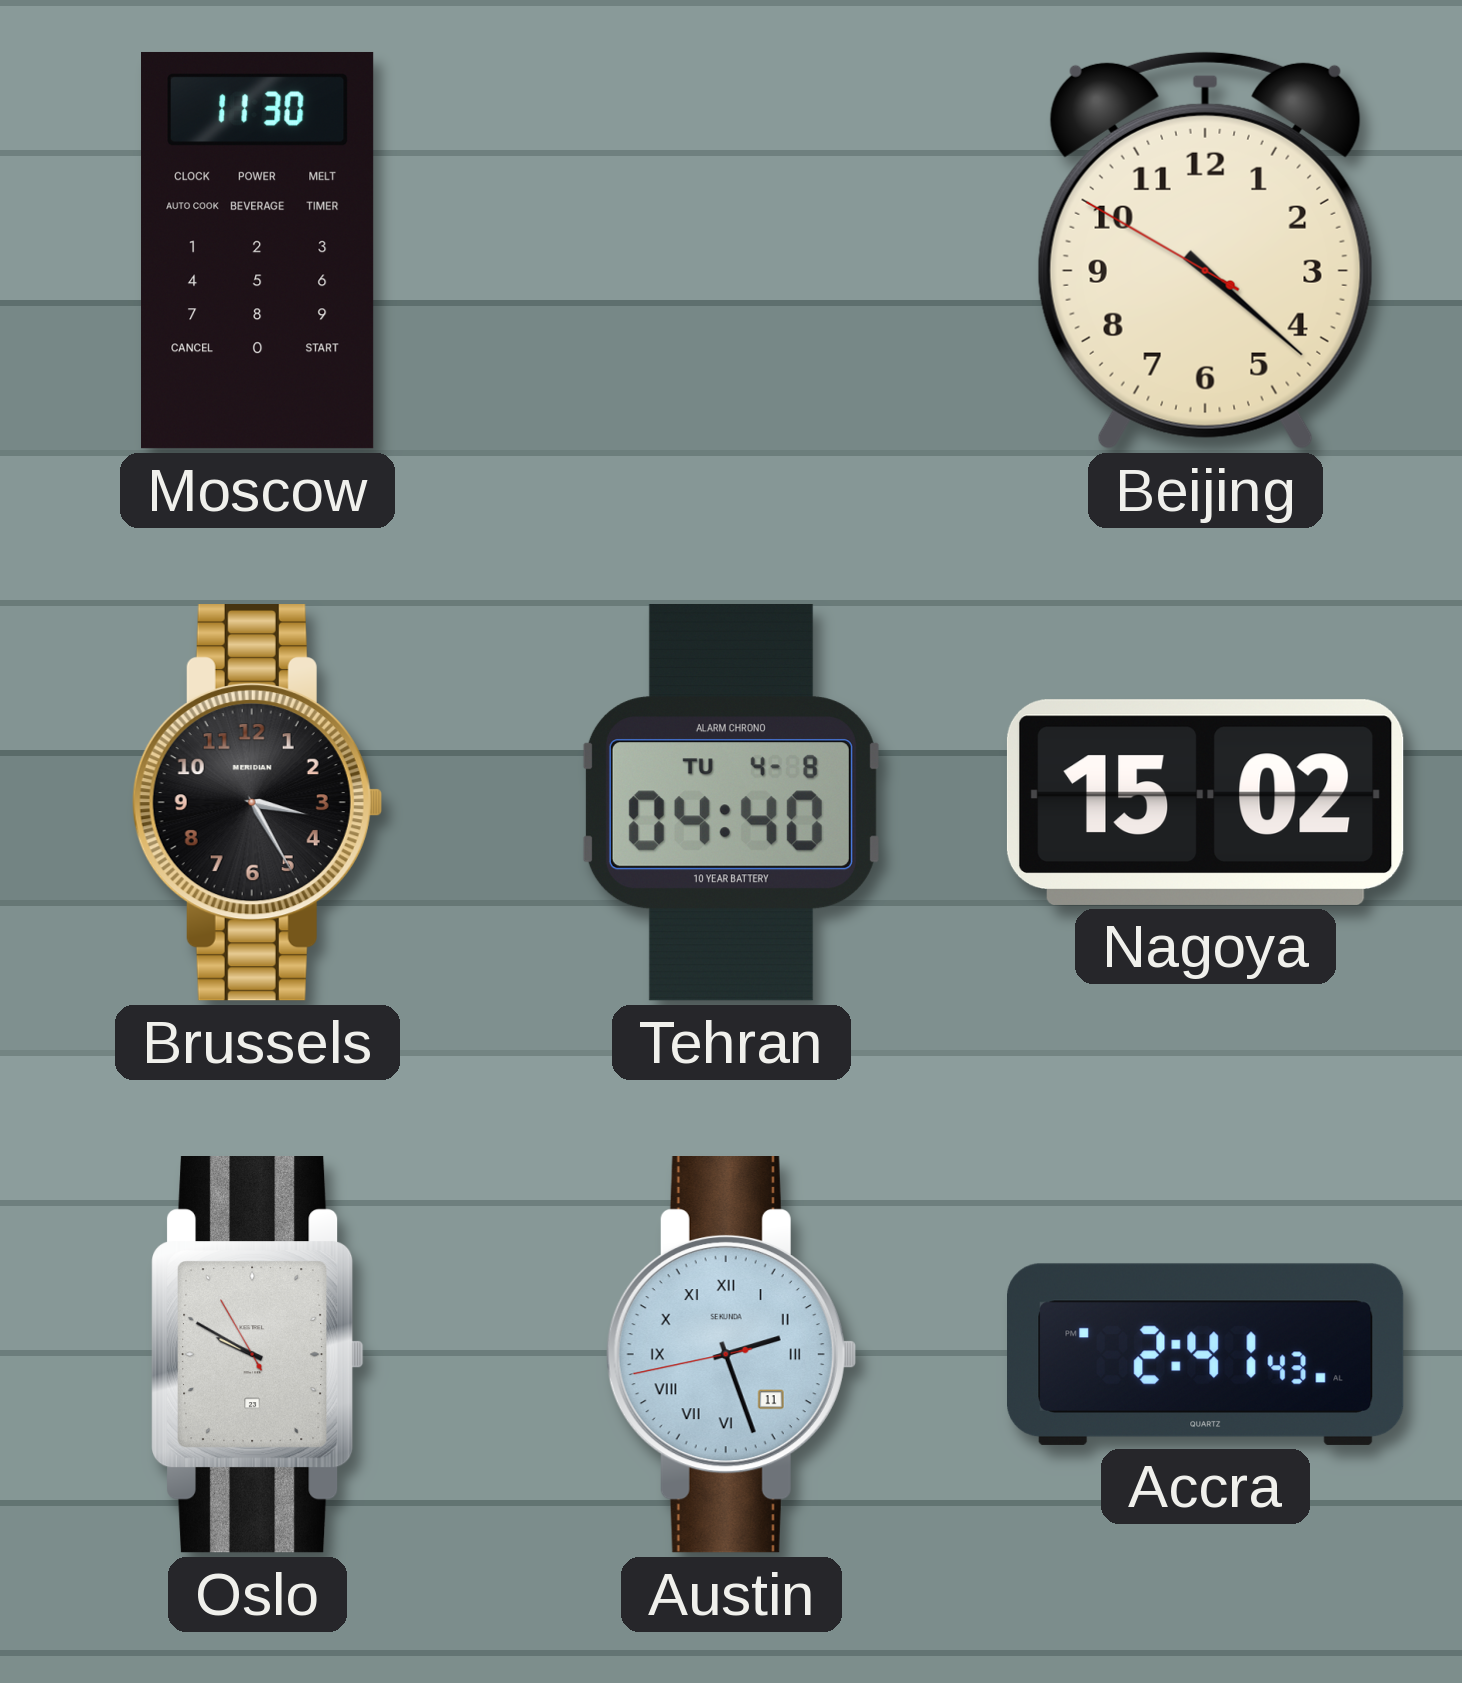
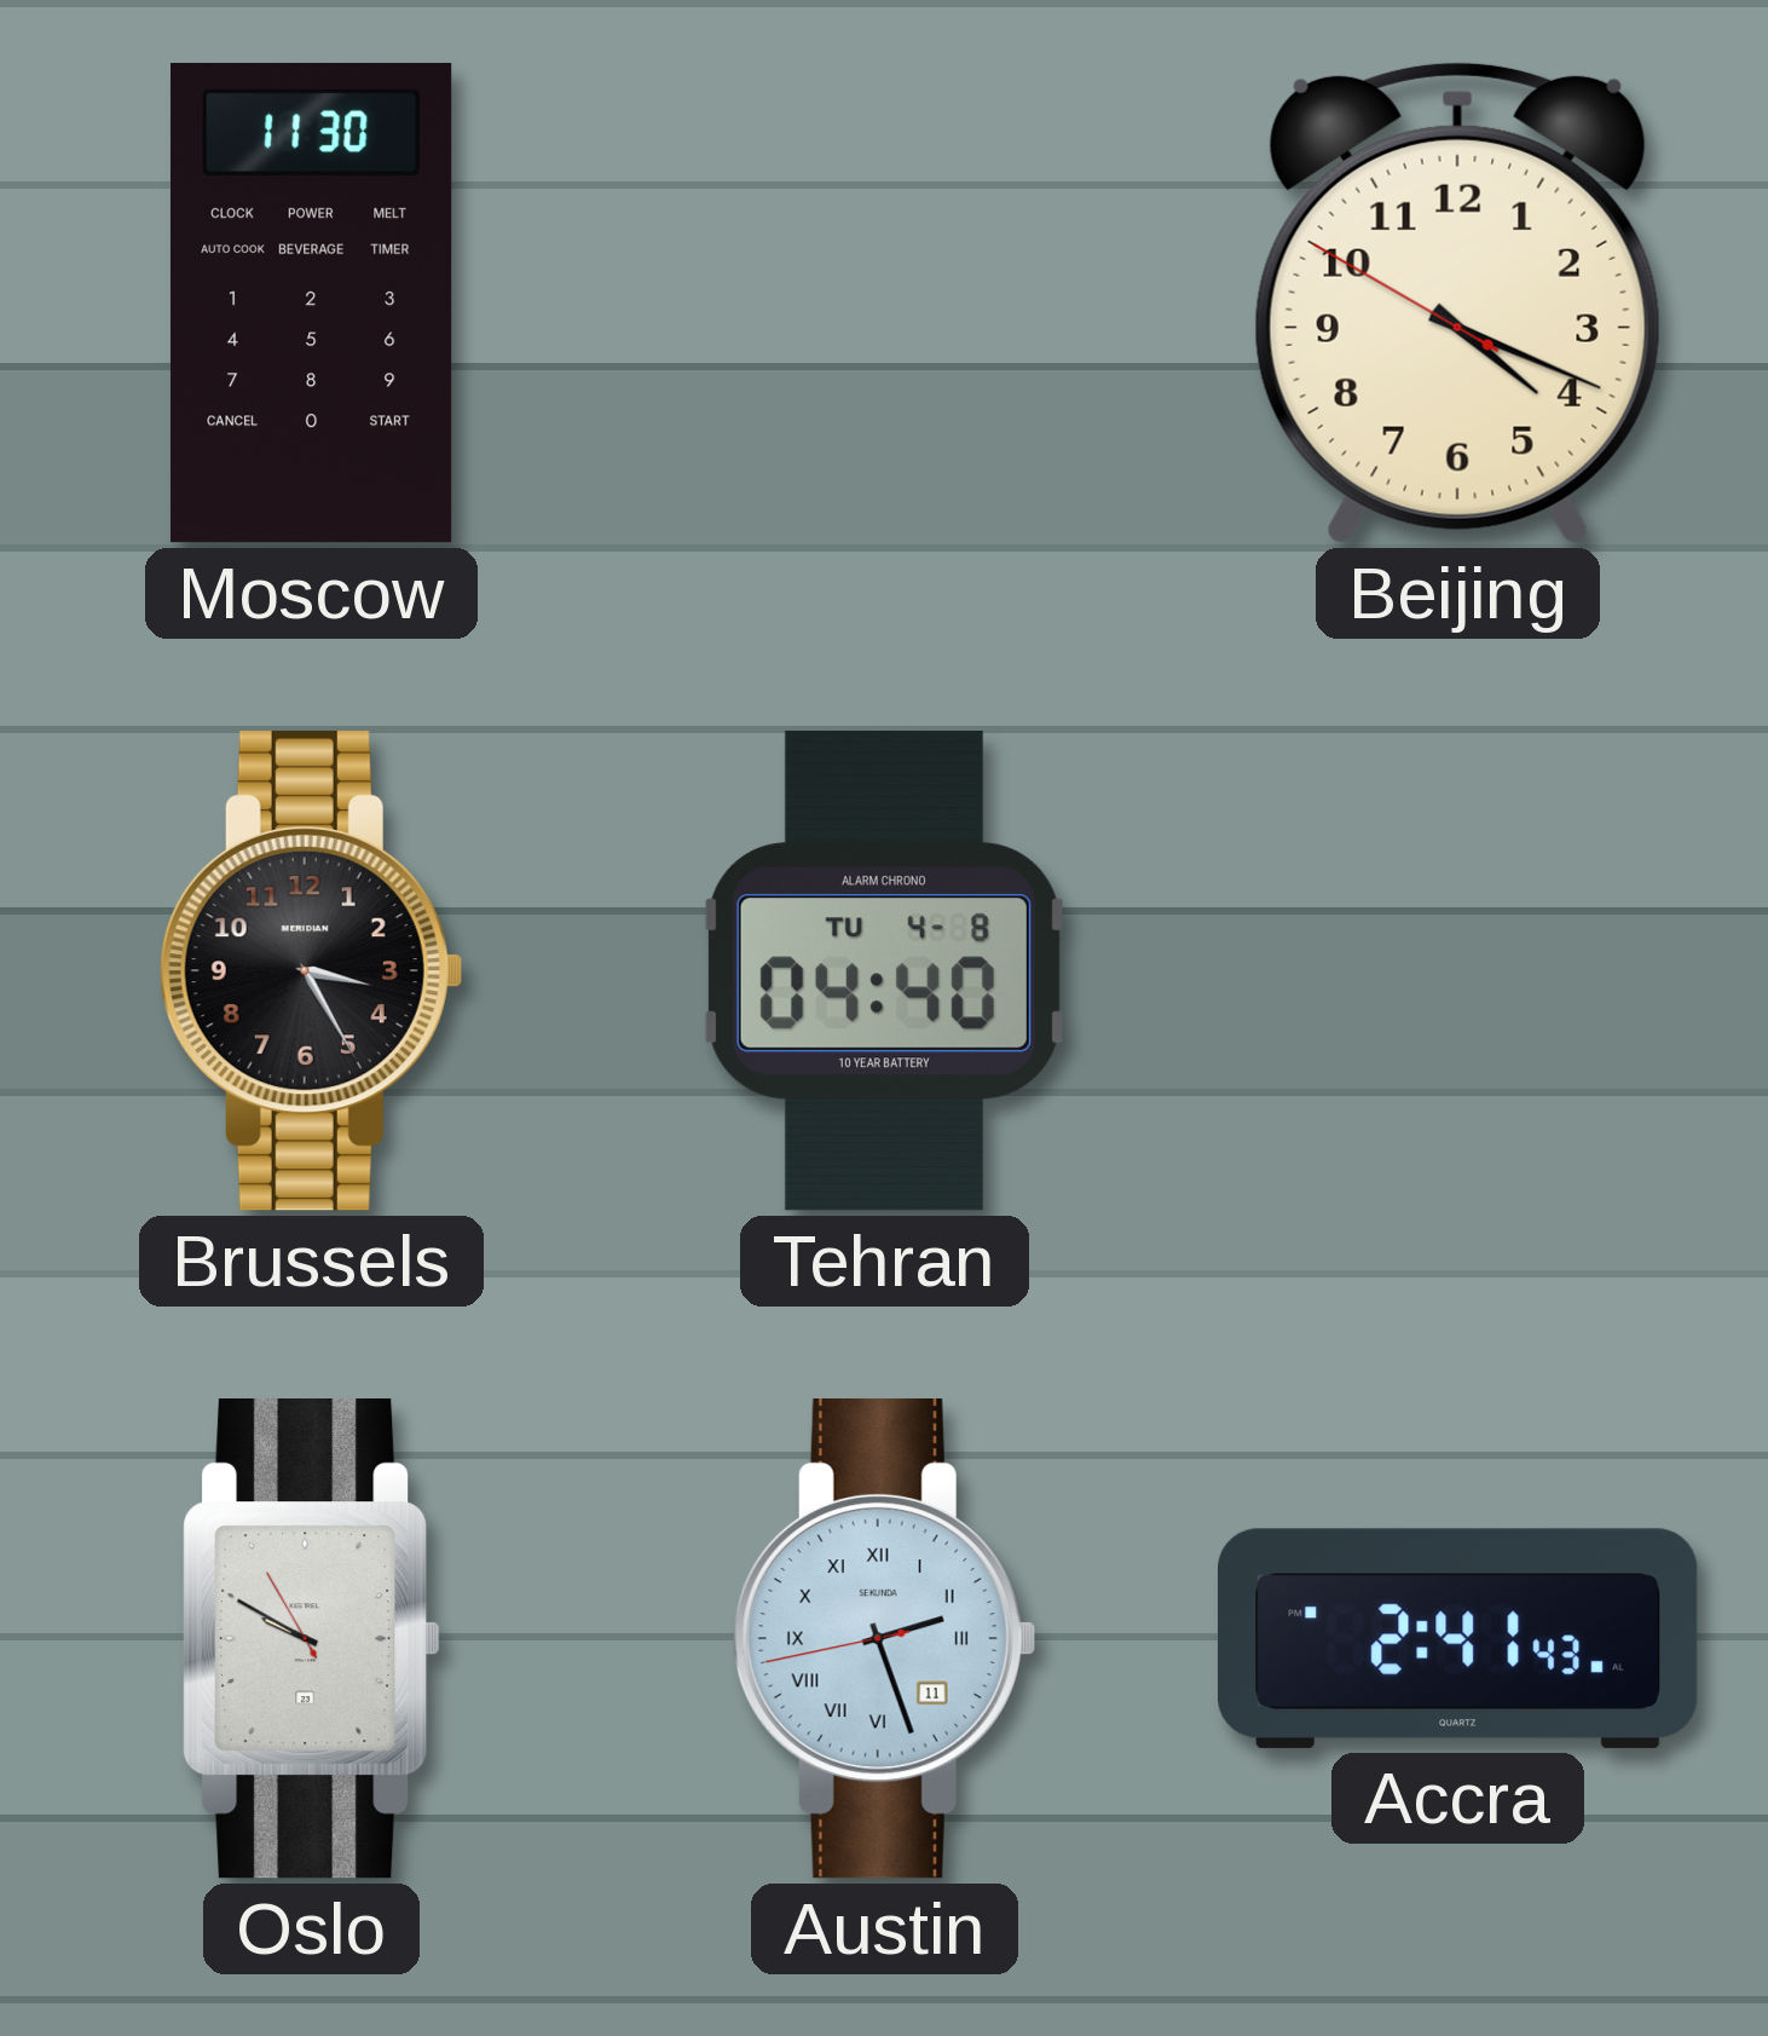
Beijing: 4:21 -> 4:18
Nagoya: 15:02 -> none
